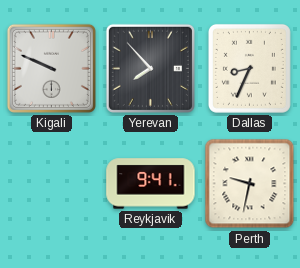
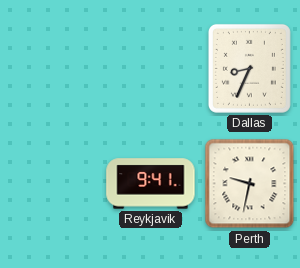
Kigali: 9:49 -> none
Yerevan: 7:53 -> none
